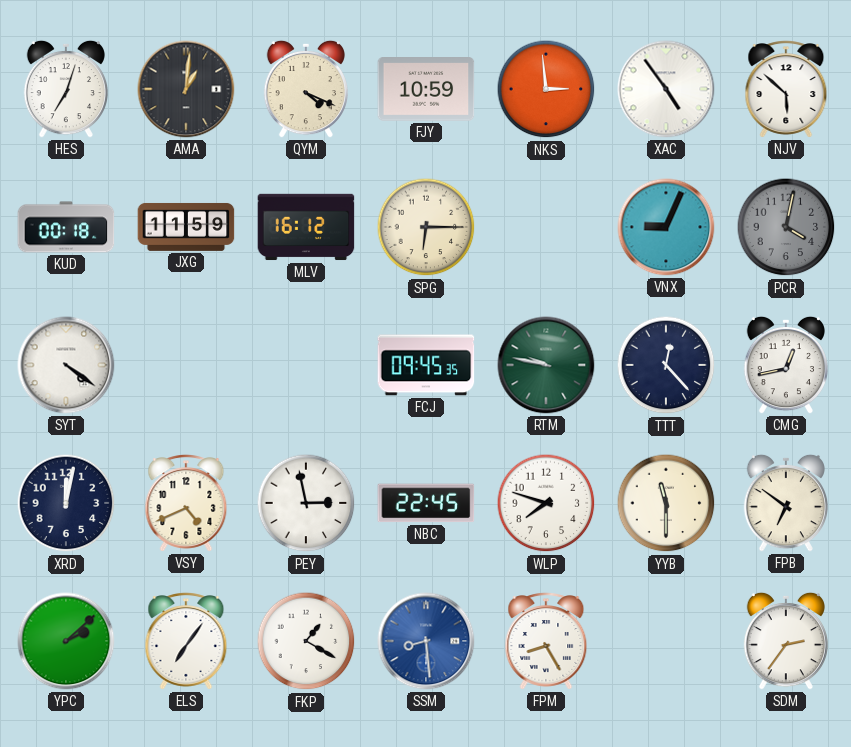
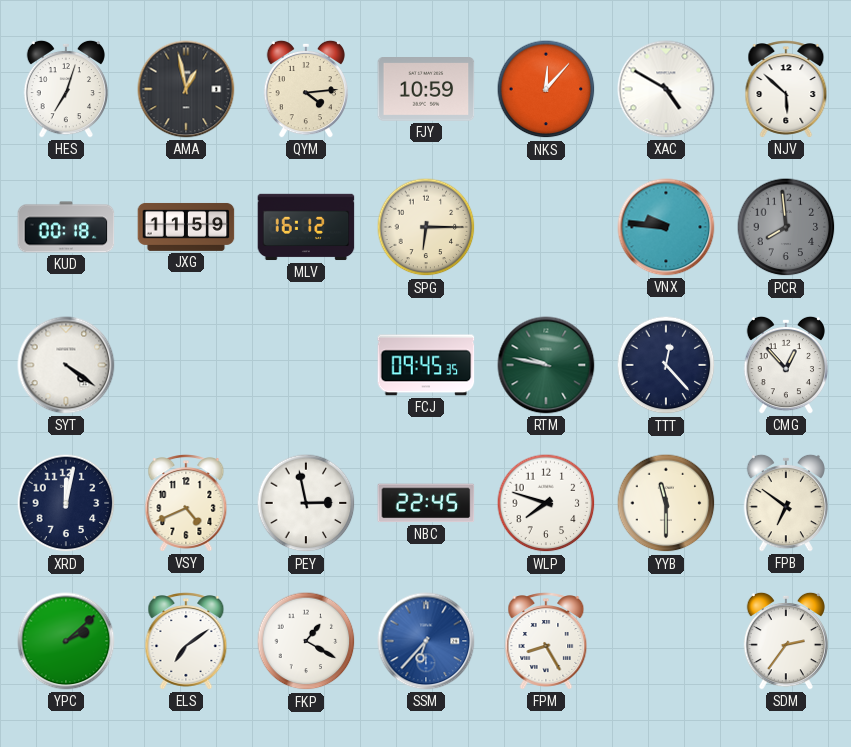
AMA: 1:01 -> 12:58
QYM: 4:19 -> 4:14
NKS: 2:59 -> 12:07
XAC: 4:54 -> 4:50
VNX: 9:04 -> 9:46
PCR: 4:02 -> 7:59
CMG: 12:43 -> 12:53
ELS: 7:06 -> 7:09
SSM: 8:29 -> 6:37
